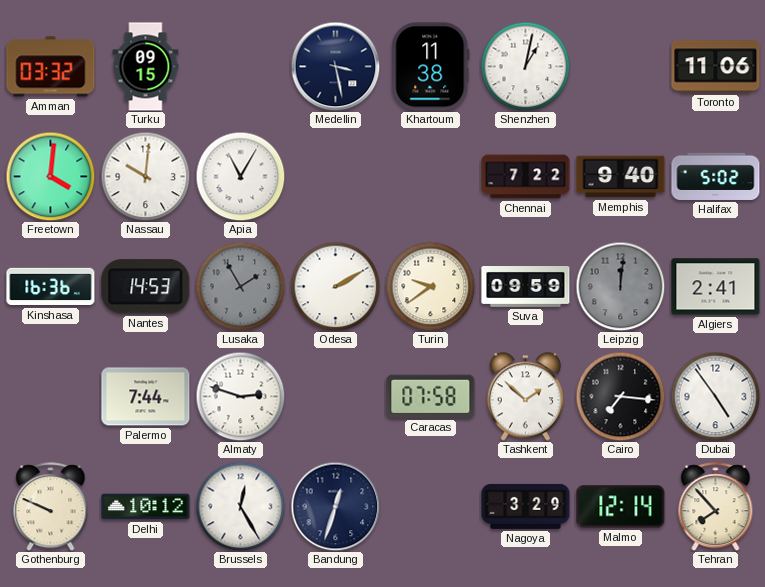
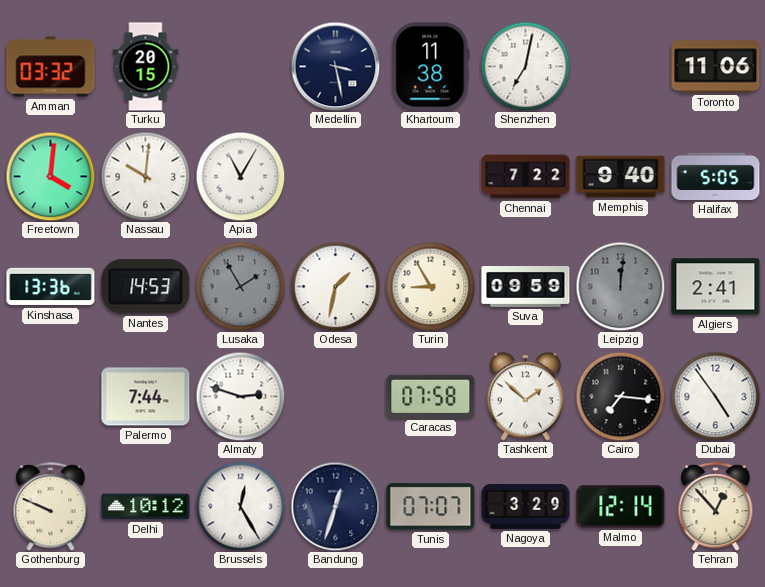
Turku: 09:15 -> 20:15
Shenzhen: 1:02 -> 7:02
Halifax: 5:02 -> 5:05
Kinshasa: 16:36 -> 13:36
Odesa: 2:10 -> 1:32
Turin: 9:39 -> 8:55
Tunis: none -> 07:07
Tehran: 7:53 -> 12:53
